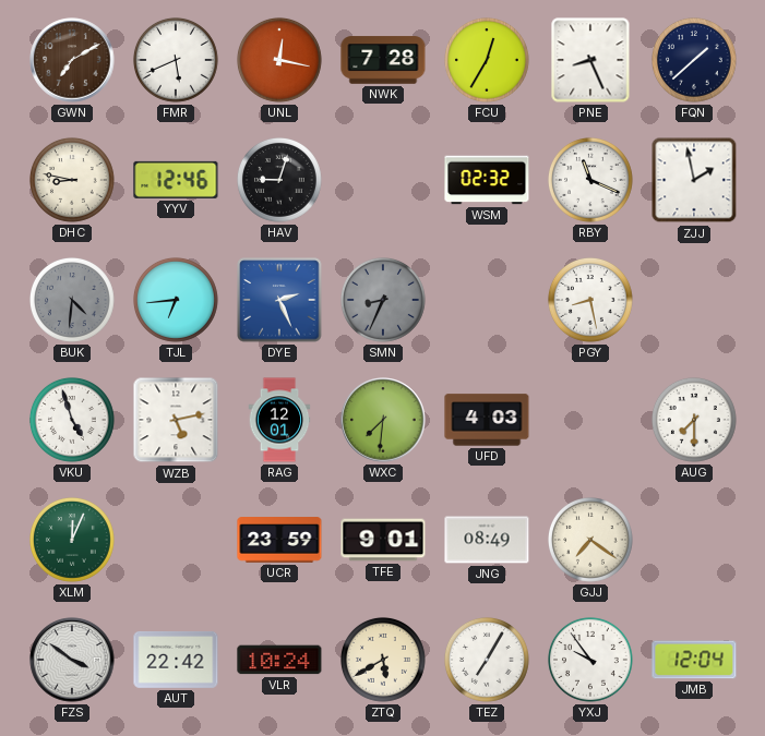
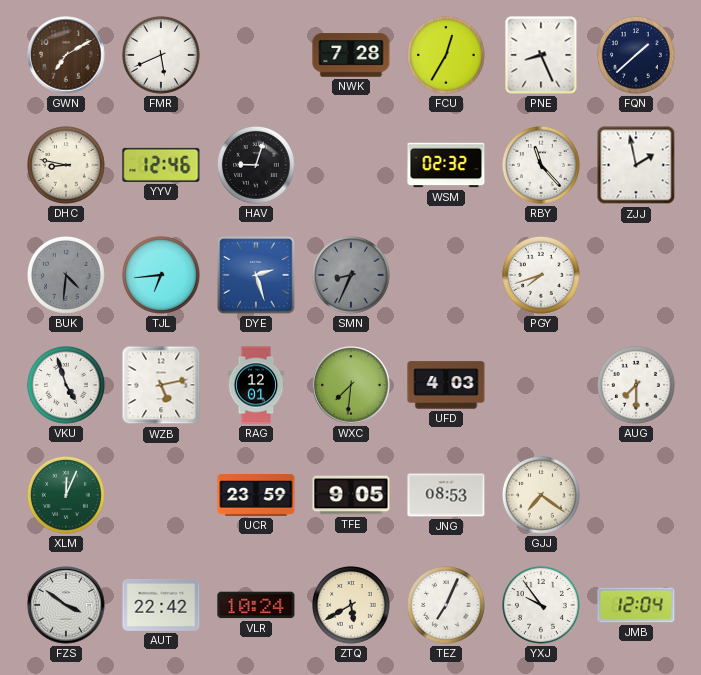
UNL: 12:17 -> none
RBY: 11:19 -> 11:23
DYE: 2:26 -> 2:27
PGY: 8:28 -> 7:42
TFE: 9:01 -> 9:05
JNG: 08:49 -> 08:53
TEZ: 7:05 -> 7:04
